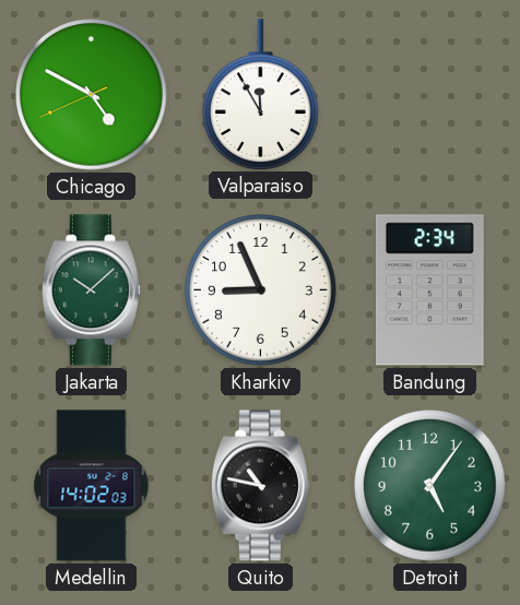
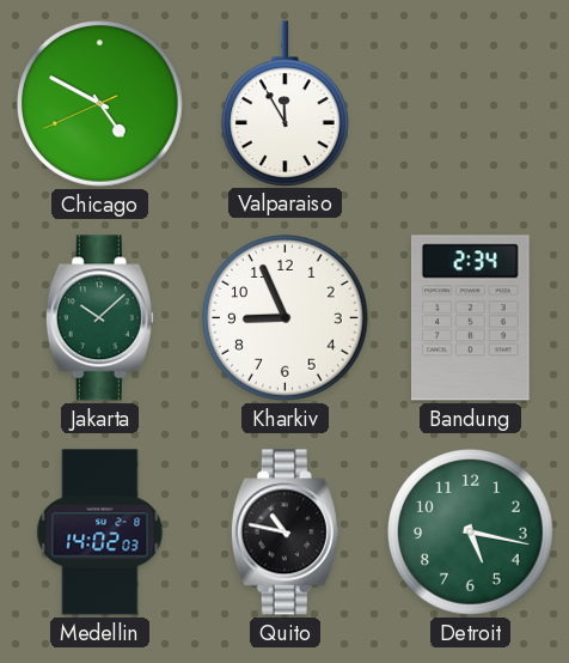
Detroit: 5:06 -> 5:17
